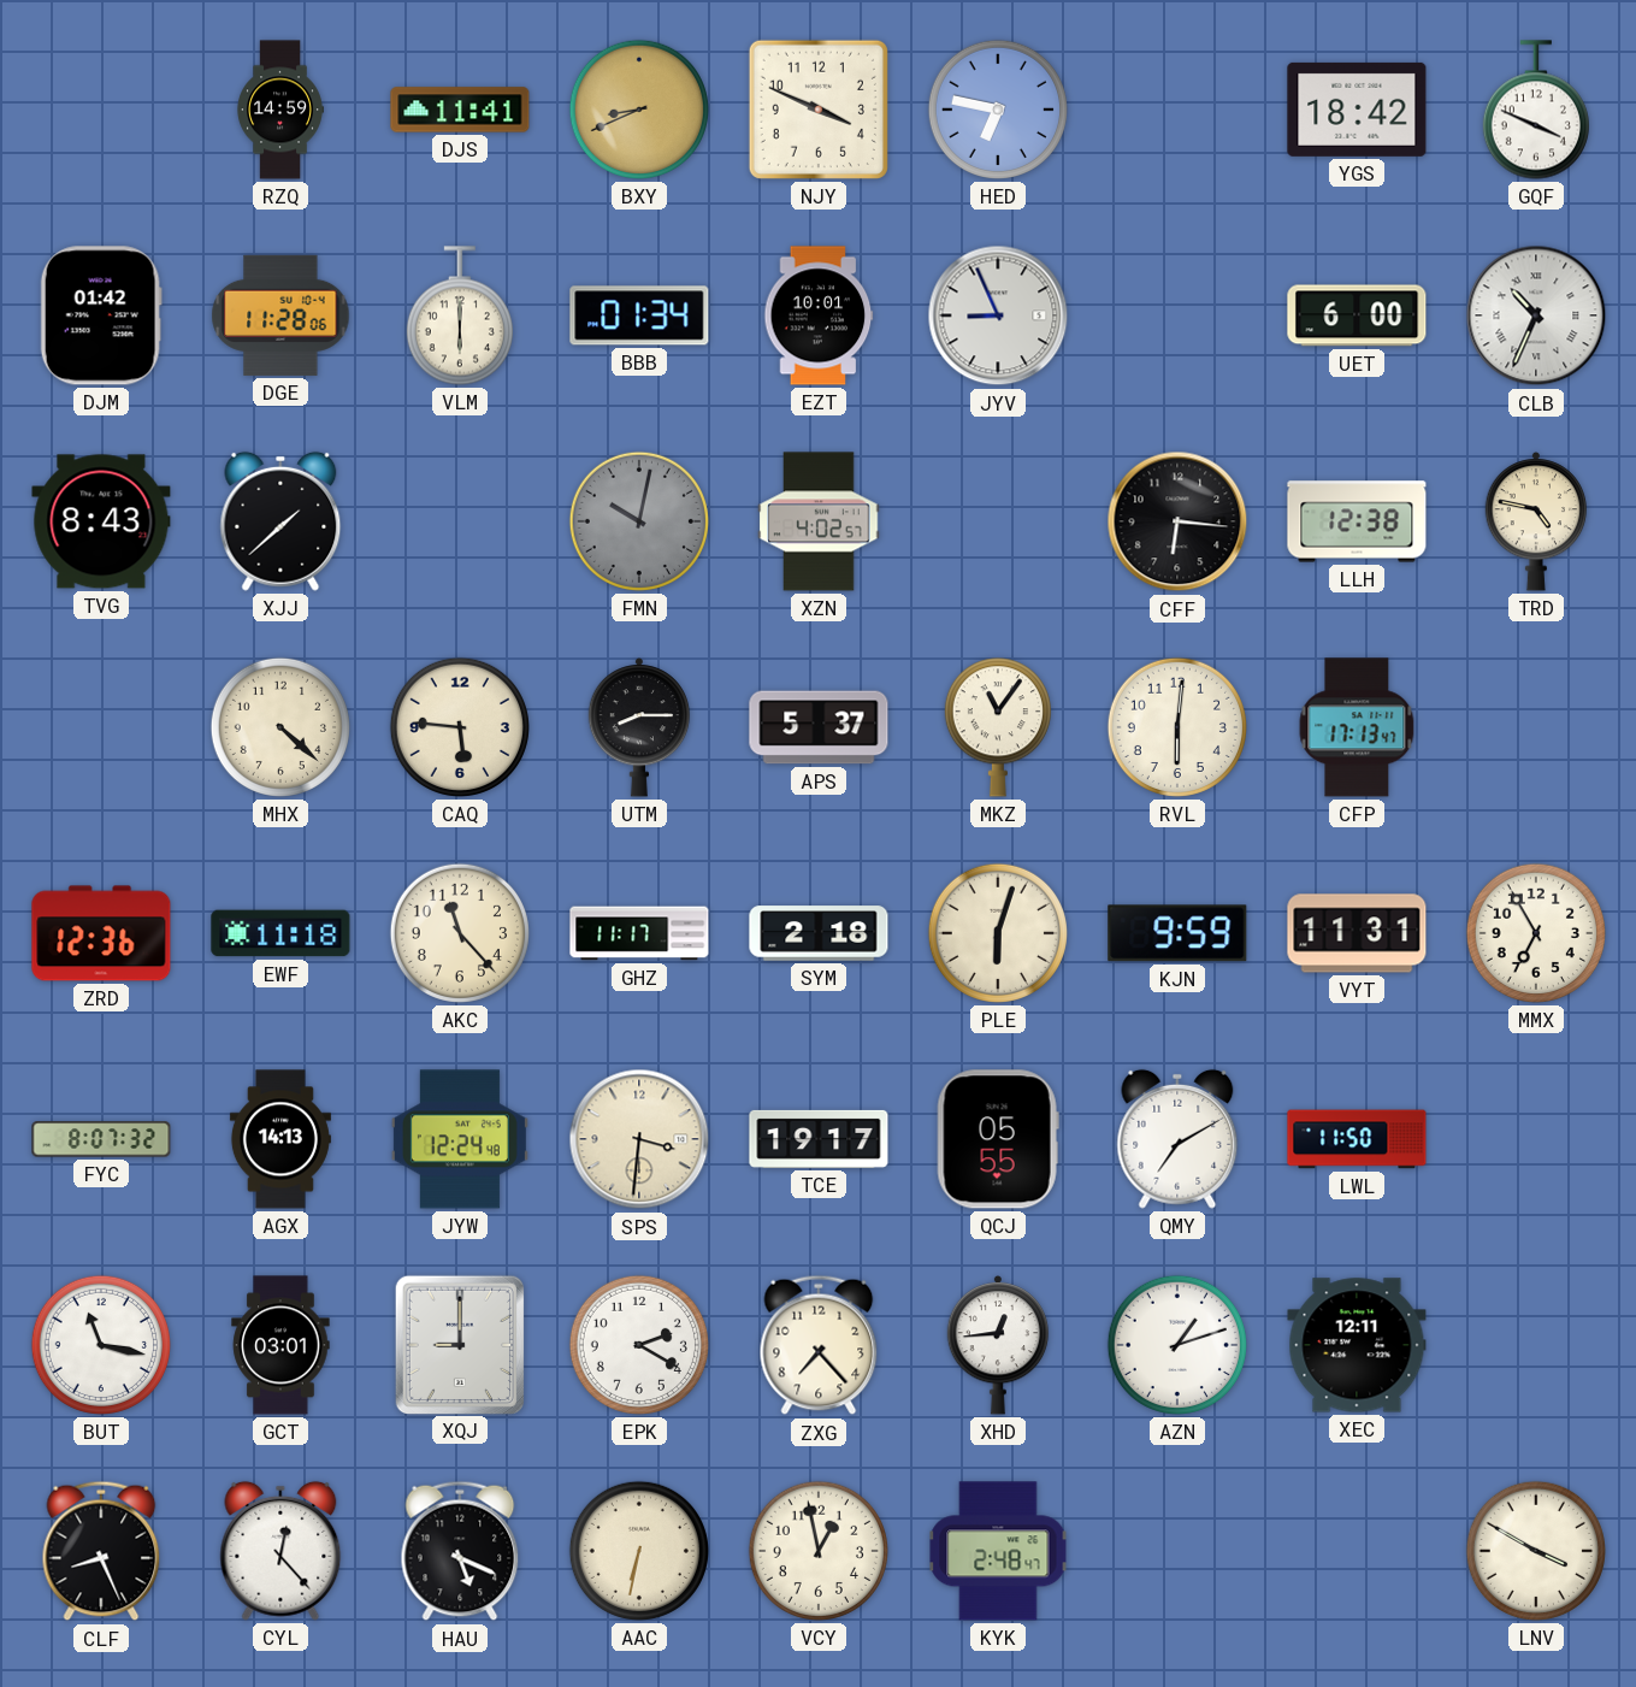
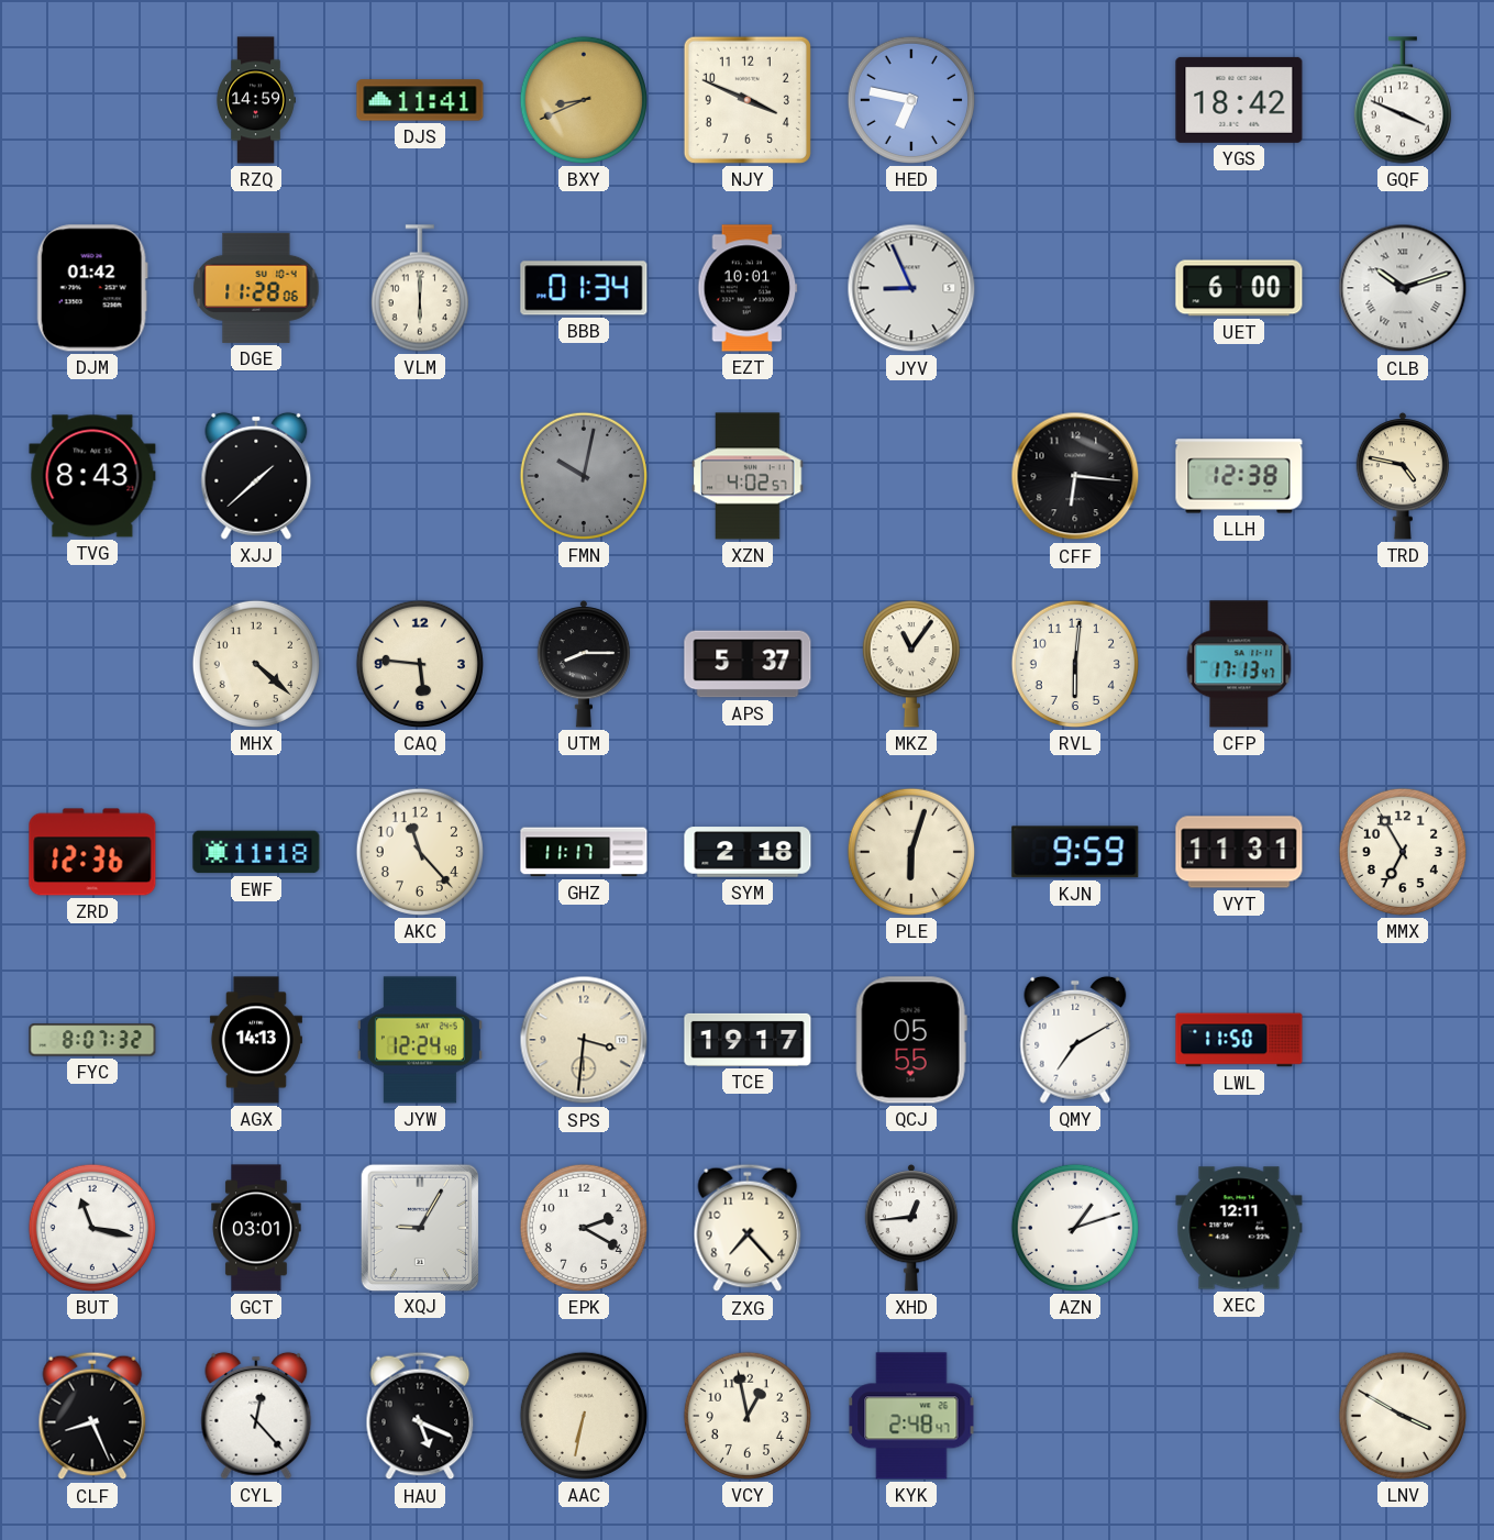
CLB: 10:34 -> 10:12
XQJ: 9:00 -> 9:05
